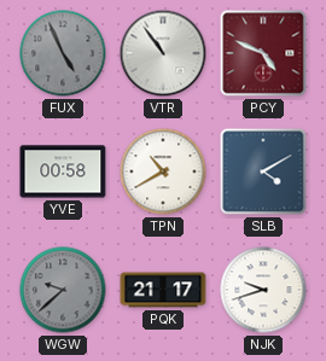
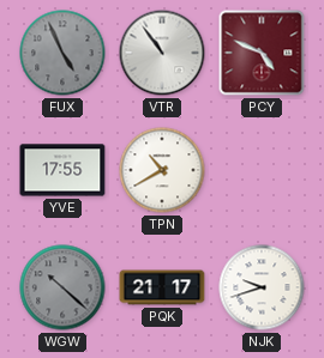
YVE: 00:58 -> 17:55
SLB: 4:10 -> none
WGW: 9:38 -> 10:22
